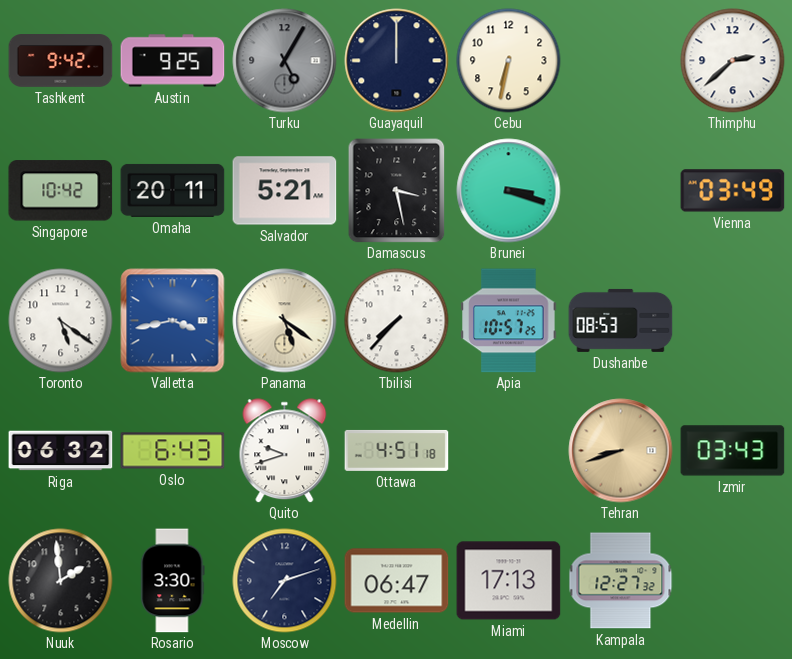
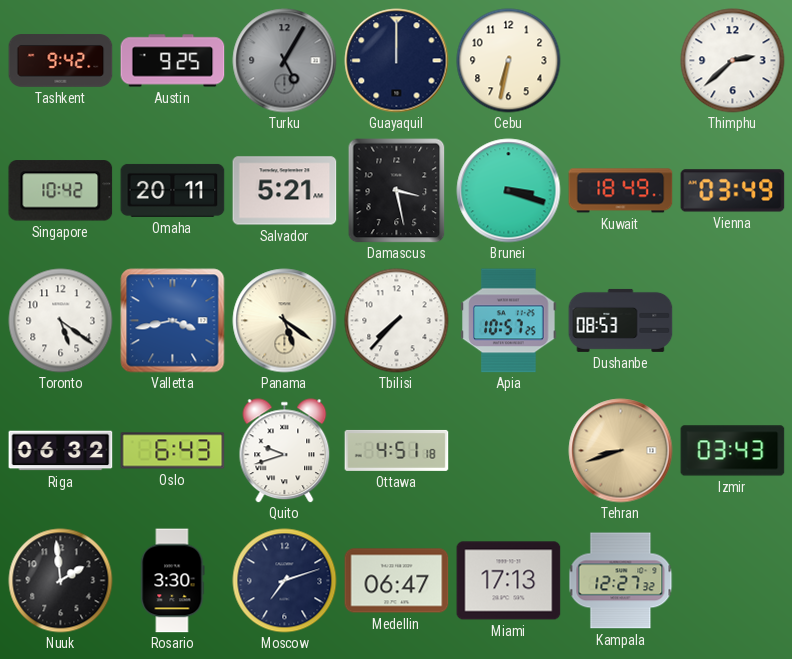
Kuwait: none -> 18:49
